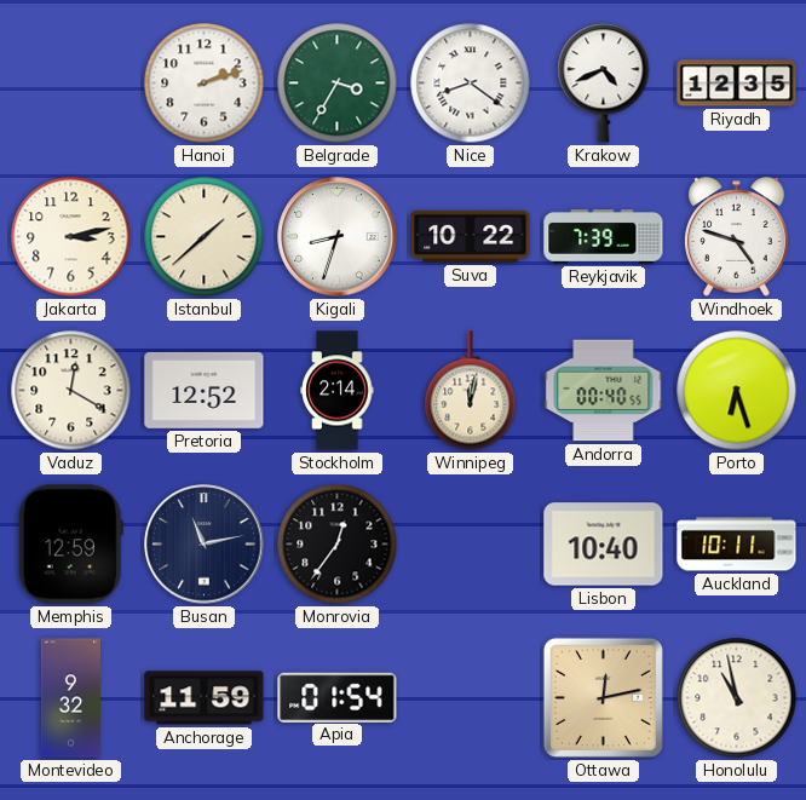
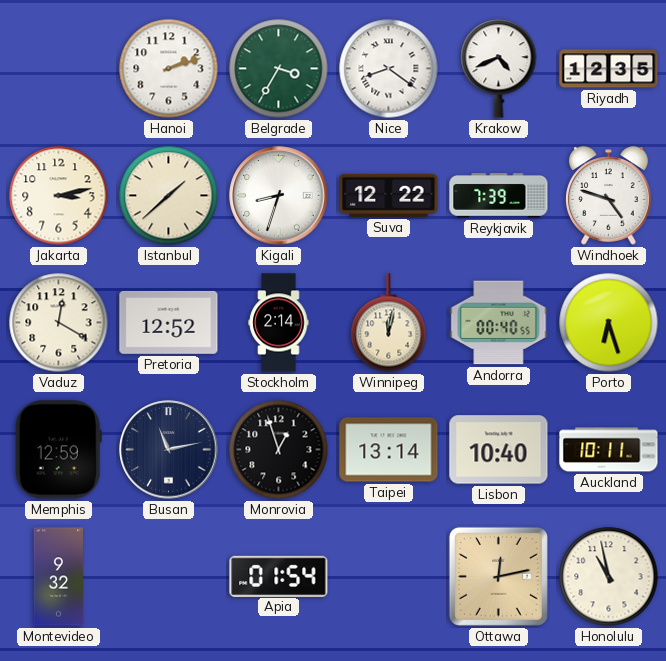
Suva: 10:22 -> 12:22
Monrovia: 12:36 -> 12:57
Taipei: none -> 13:14
Anchorage: 11:59 -> none
